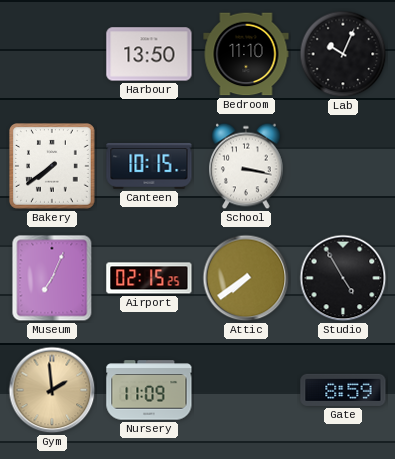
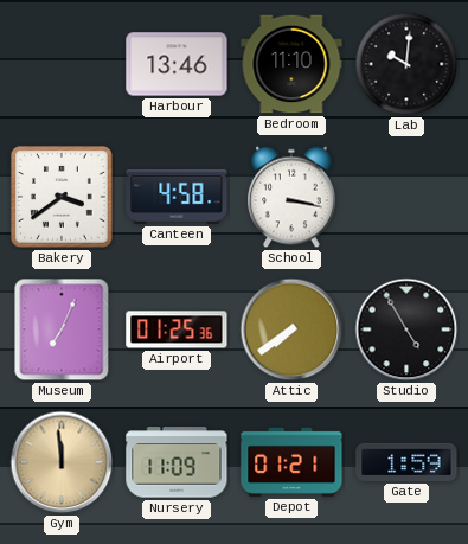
Harbour: 13:50 -> 13:46
Lab: 10:04 -> 10:01
Bakery: 7:39 -> 3:39
Canteen: 10:15 -> 4:58
Airport: 02:15 -> 01:25
Gym: 1:59 -> 11:59
Depot: none -> 01:21
Gate: 8:59 -> 1:59
